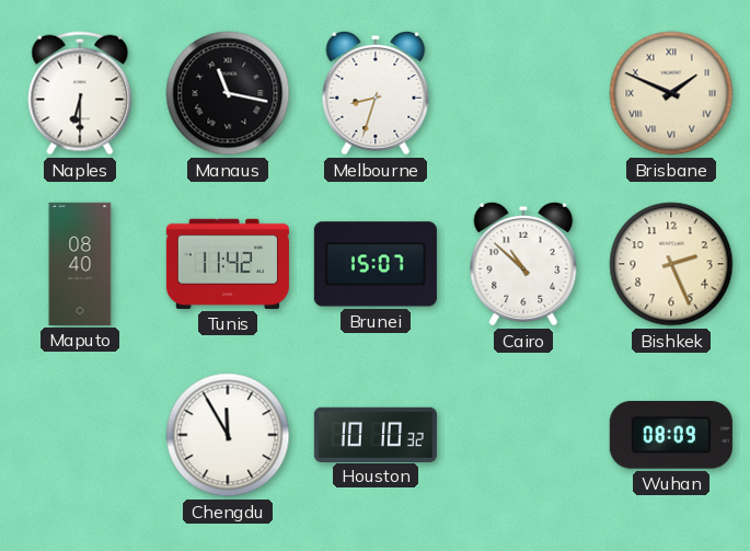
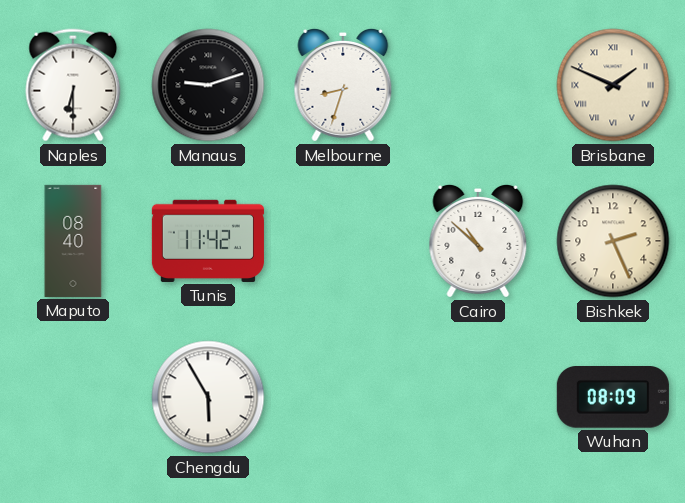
Manaus: 11:17 -> 9:12
Brunei: 15:07 -> none
Chengdu: 11:55 -> 5:55
Houston: 10:10 -> none
